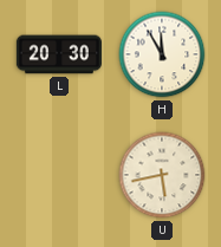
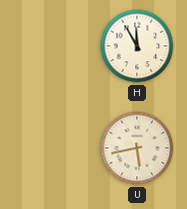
L: 20:30 -> none
